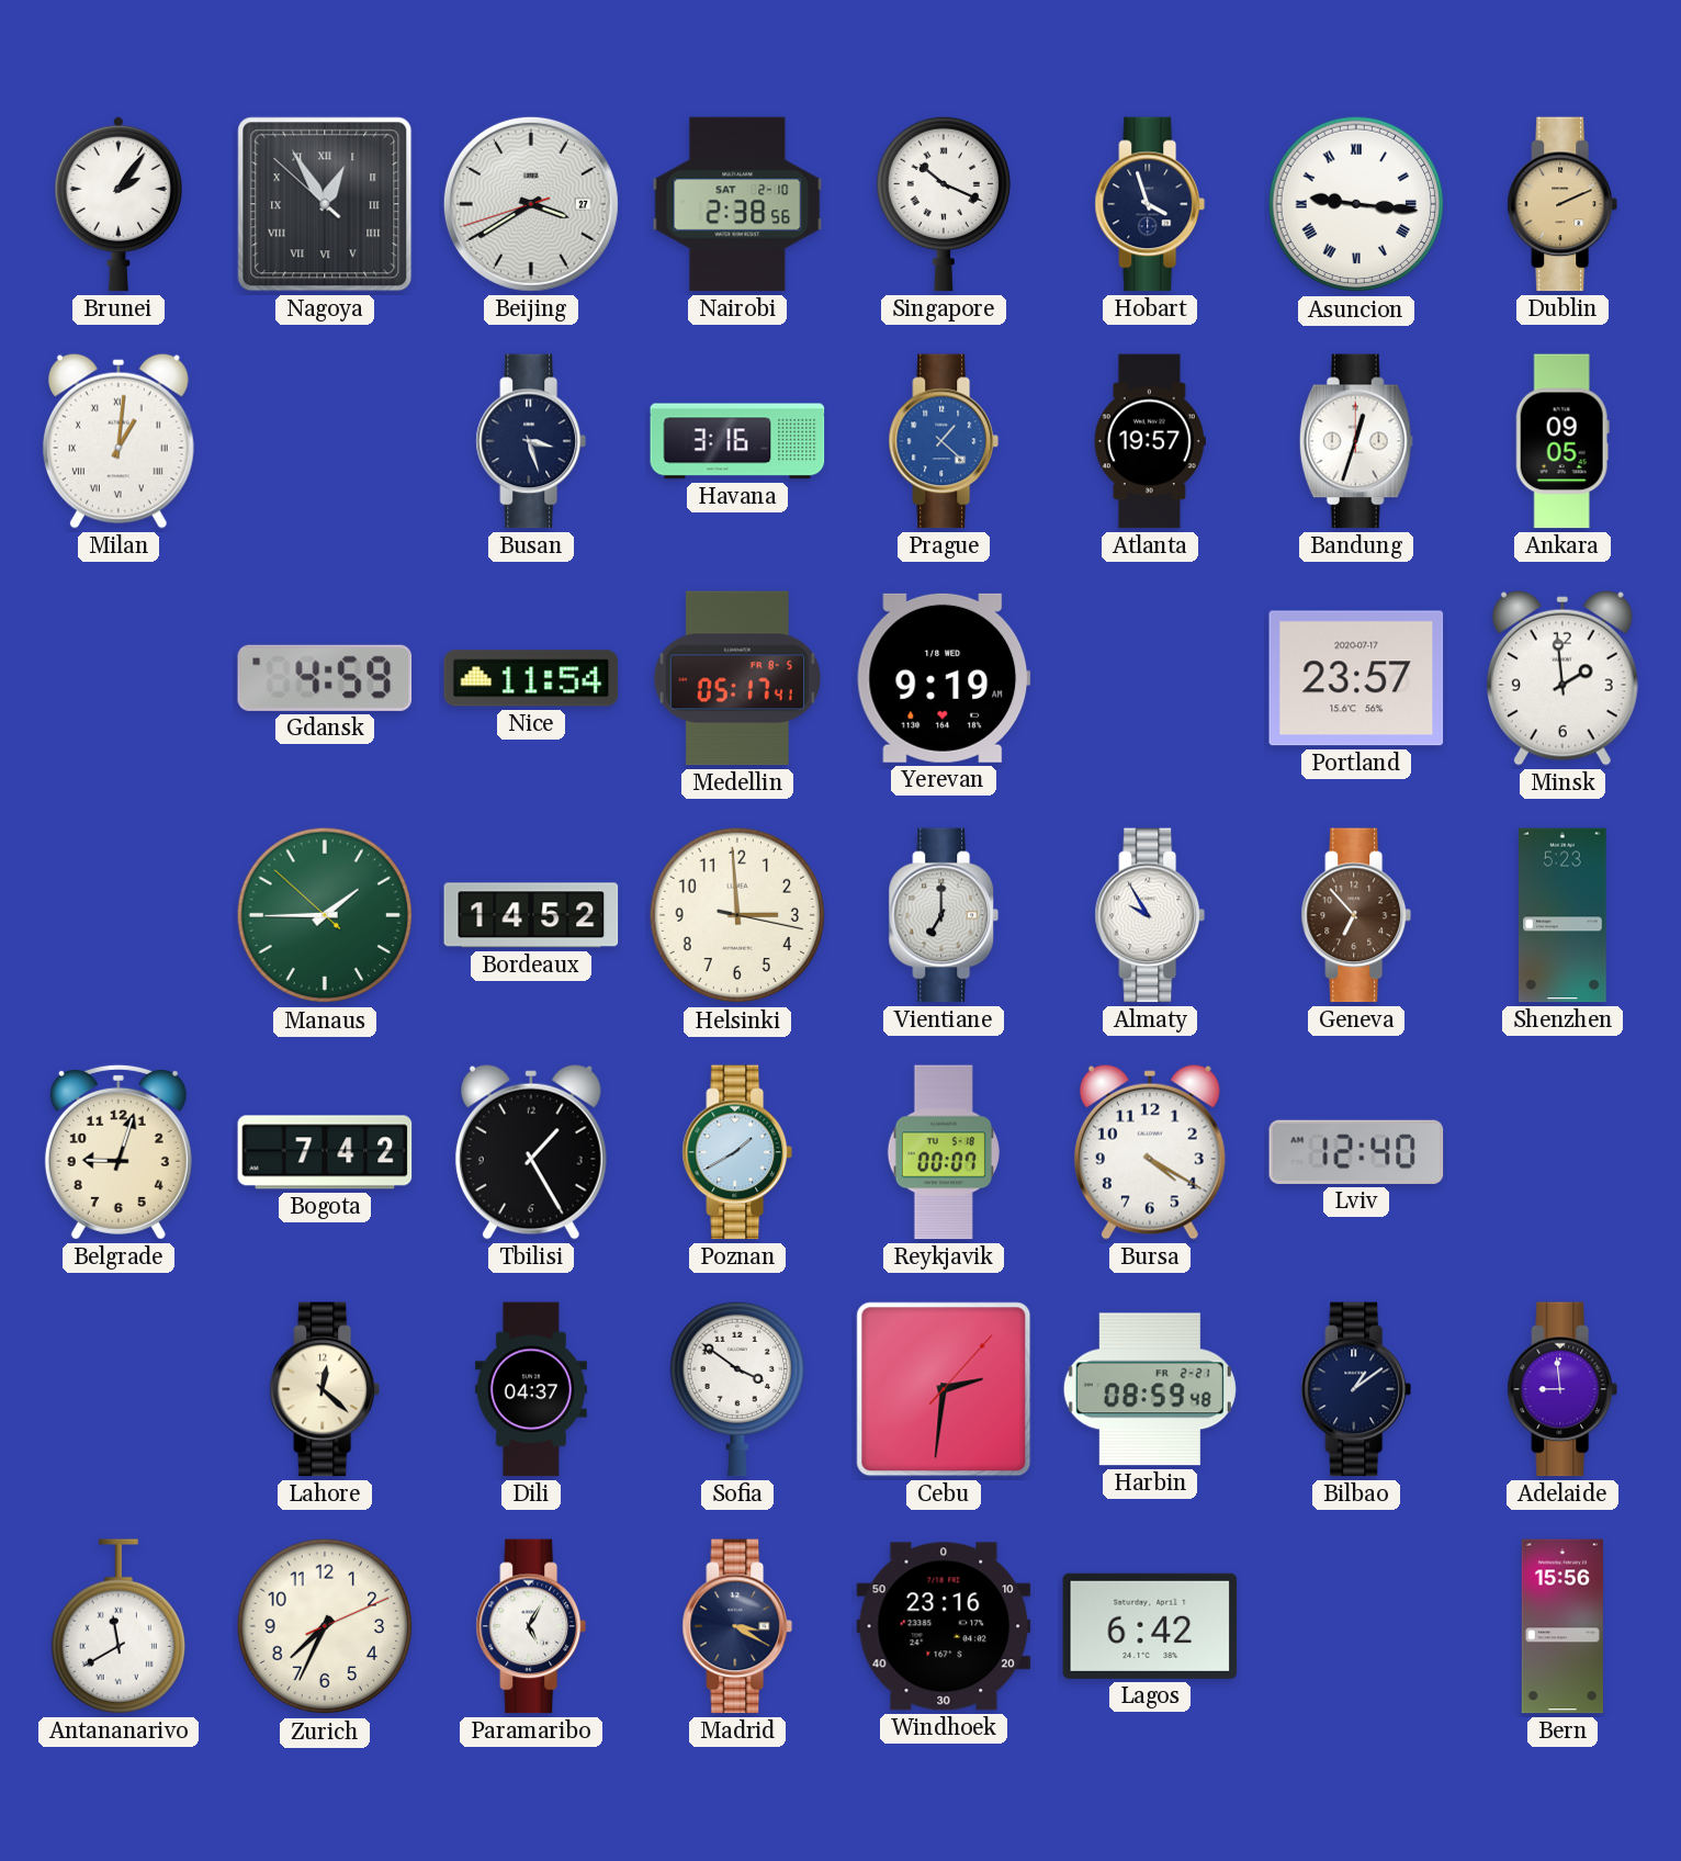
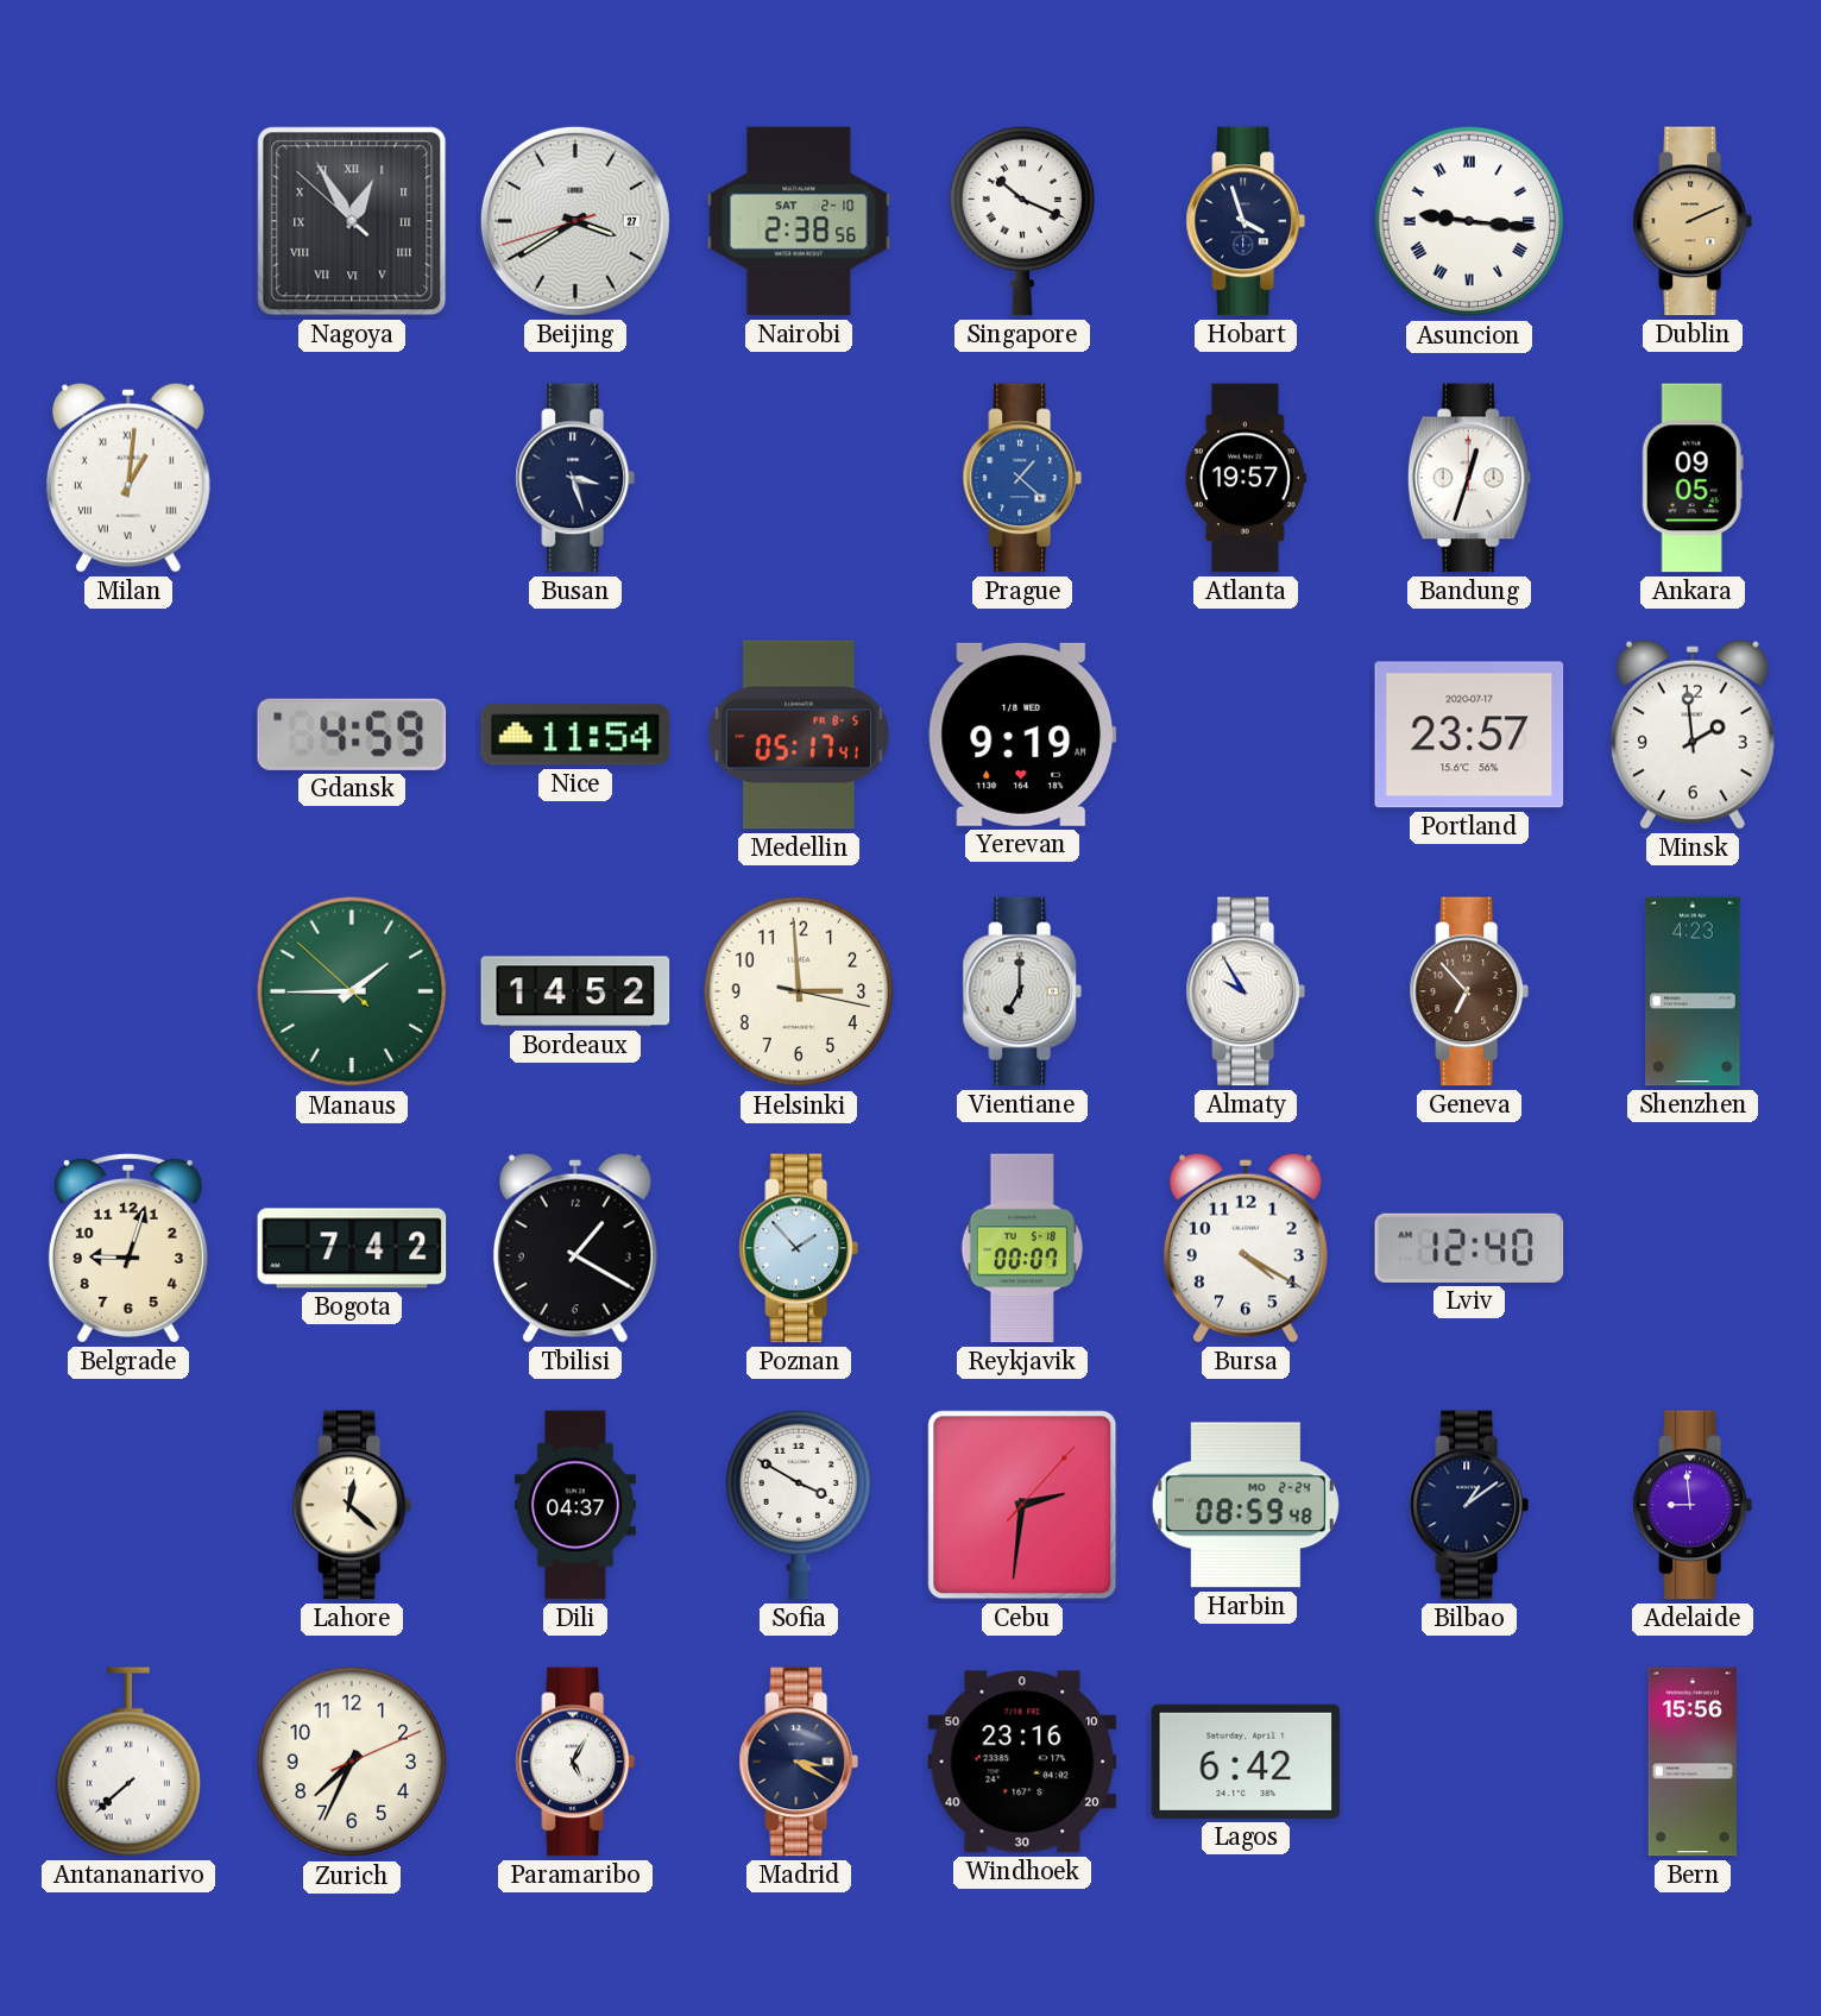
Brunei: 2:06 -> none
Havana: 3:16 -> none
Shenzhen: 5:23 -> 4:23
Tbilisi: 1:25 -> 1:20
Poznan: 1:40 -> 1:53
Sofia: 3:51 -> 3:50
Harbin date: FR 2-21 -> MO 2-24
Antananarivo: 11:40 -> 7:38
